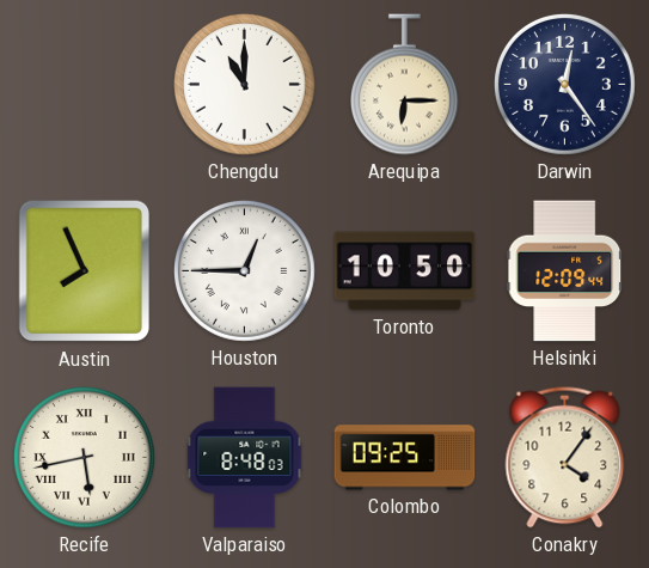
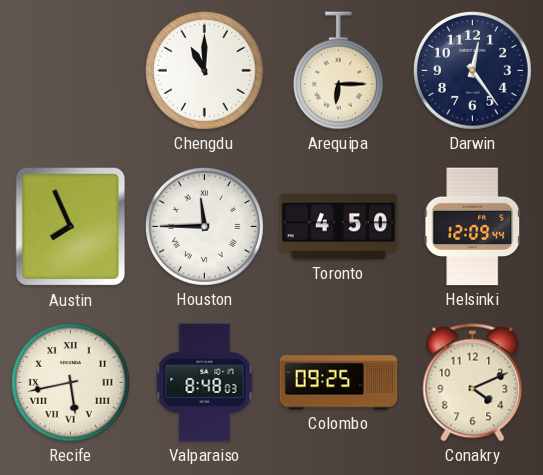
Houston: 12:45 -> 11:45
Toronto: 10:50 -> 4:50
Conakry: 4:06 -> 4:11
